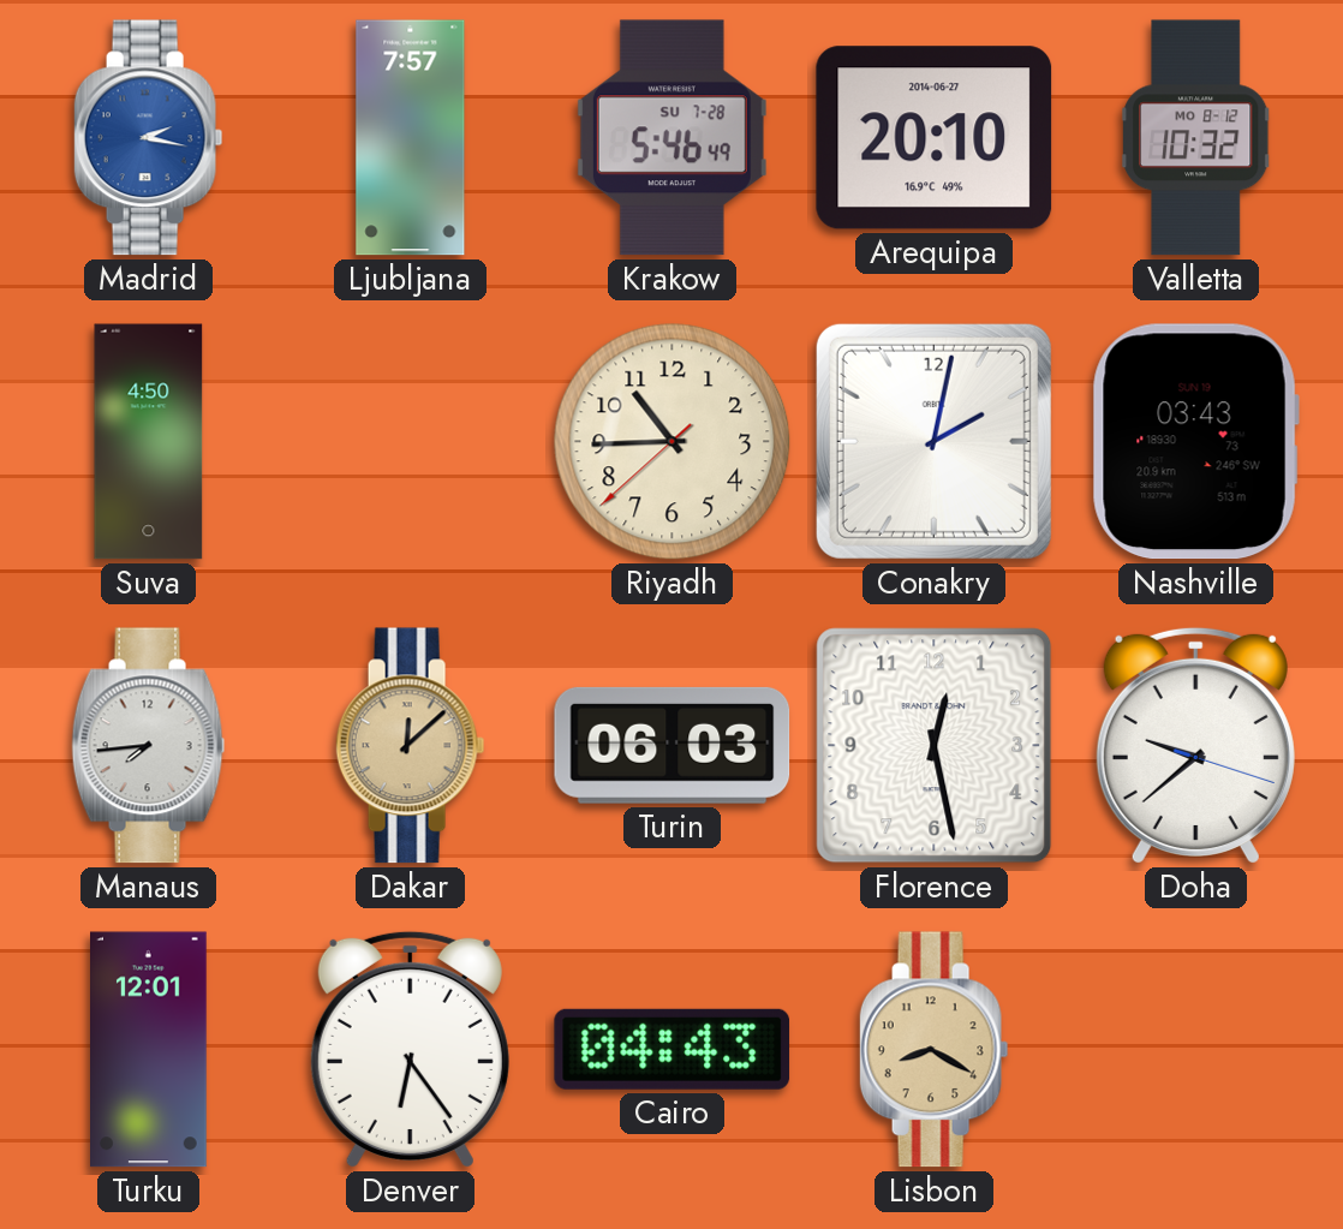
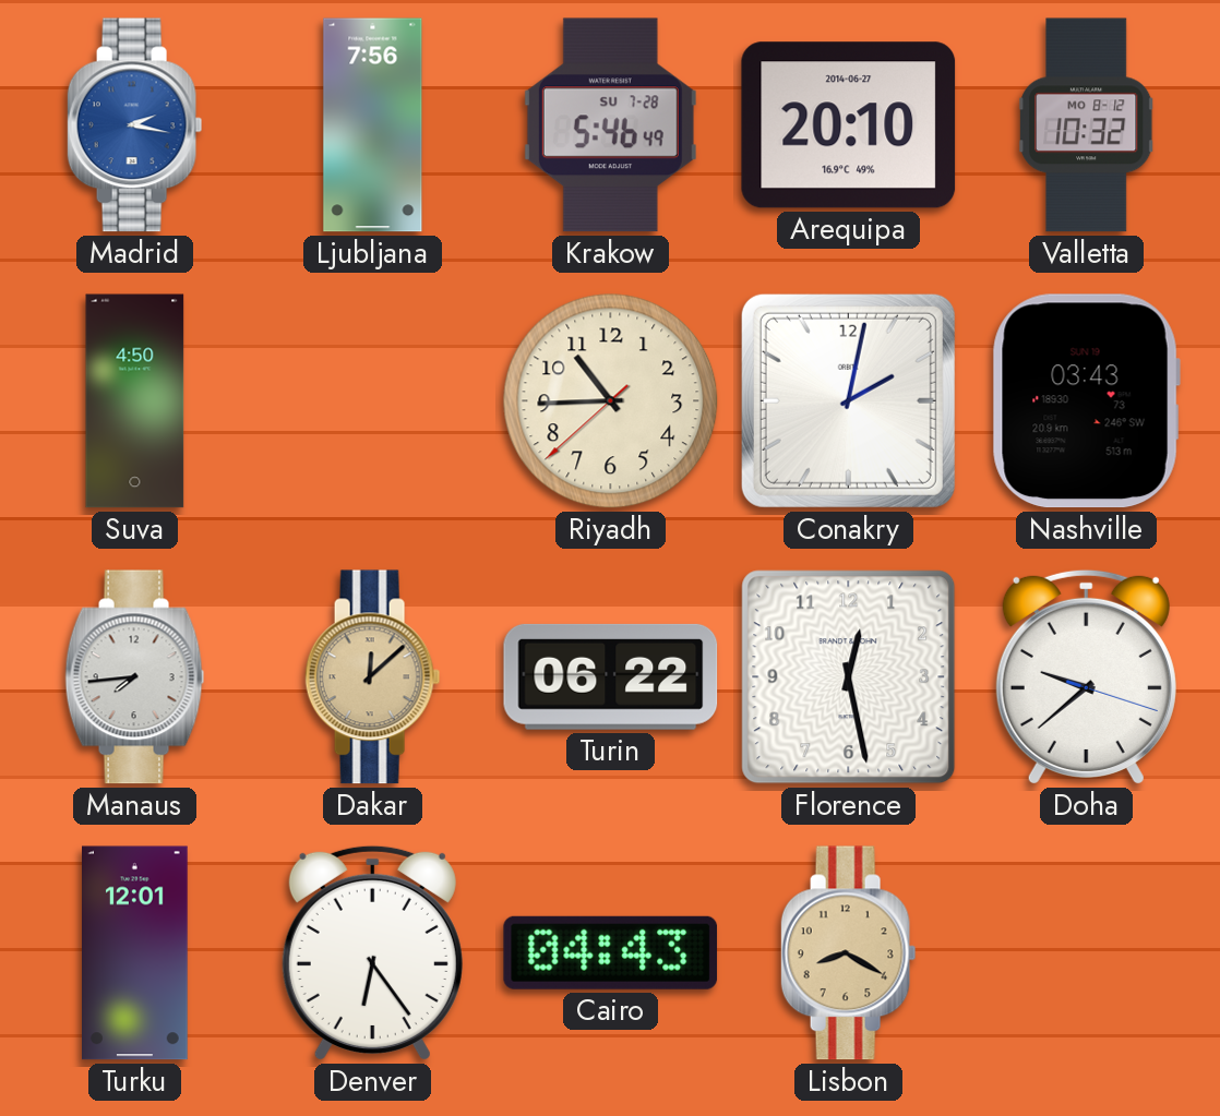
Ljubljana: 7:57 -> 7:56
Turin: 06:03 -> 06:22
